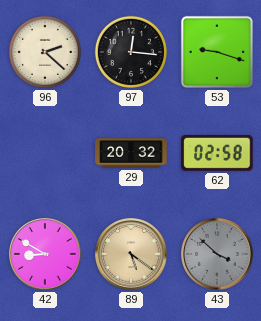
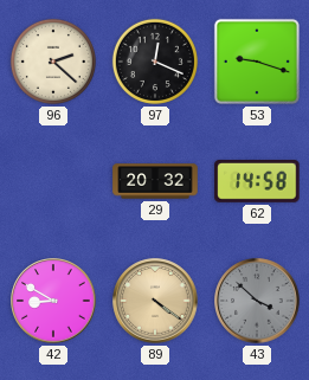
97: 12:16 -> 12:19
62: 02:58 -> 14:58
89: 5:21 -> 4:21
